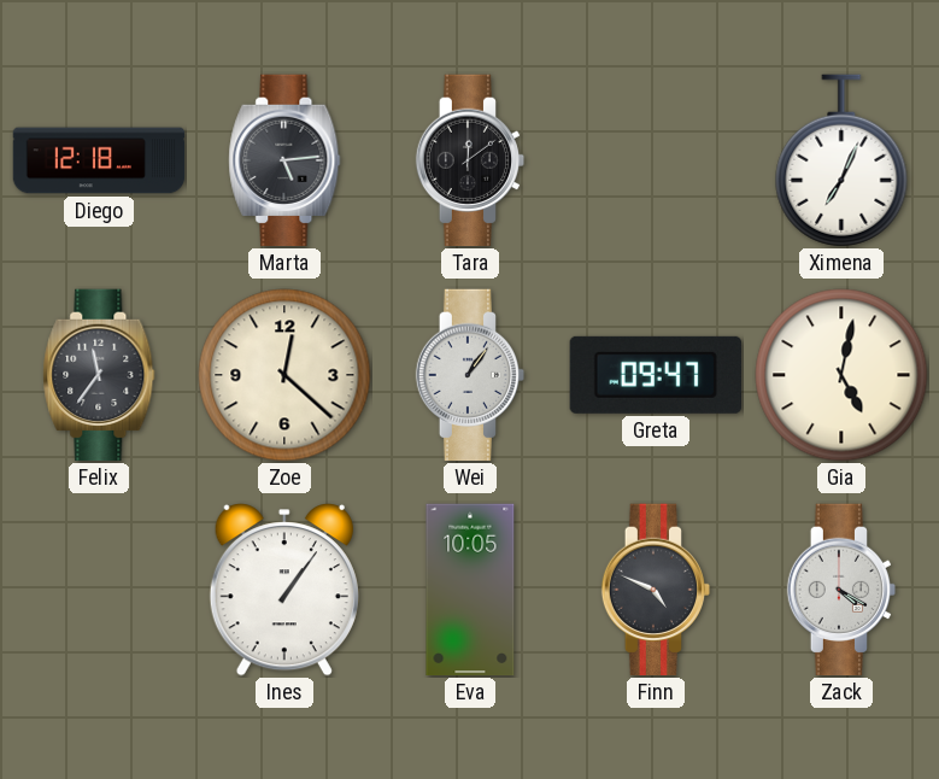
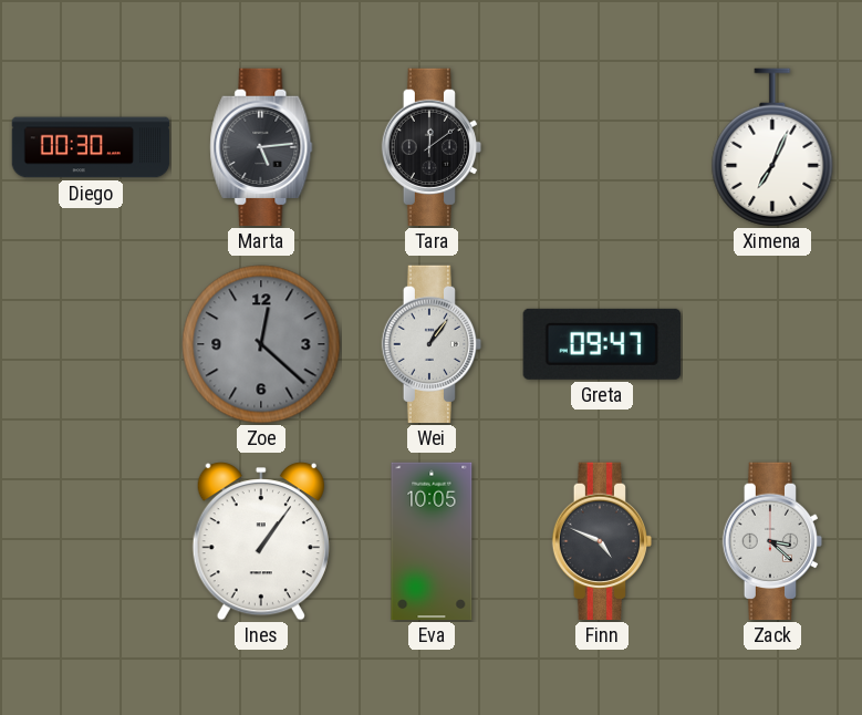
Diego: 12:18 -> 00:30
Felix: 11:36 -> none
Zoe dial: cream -> grey
Gia: 5:02 -> none
Zack: 4:20 -> 3:22
